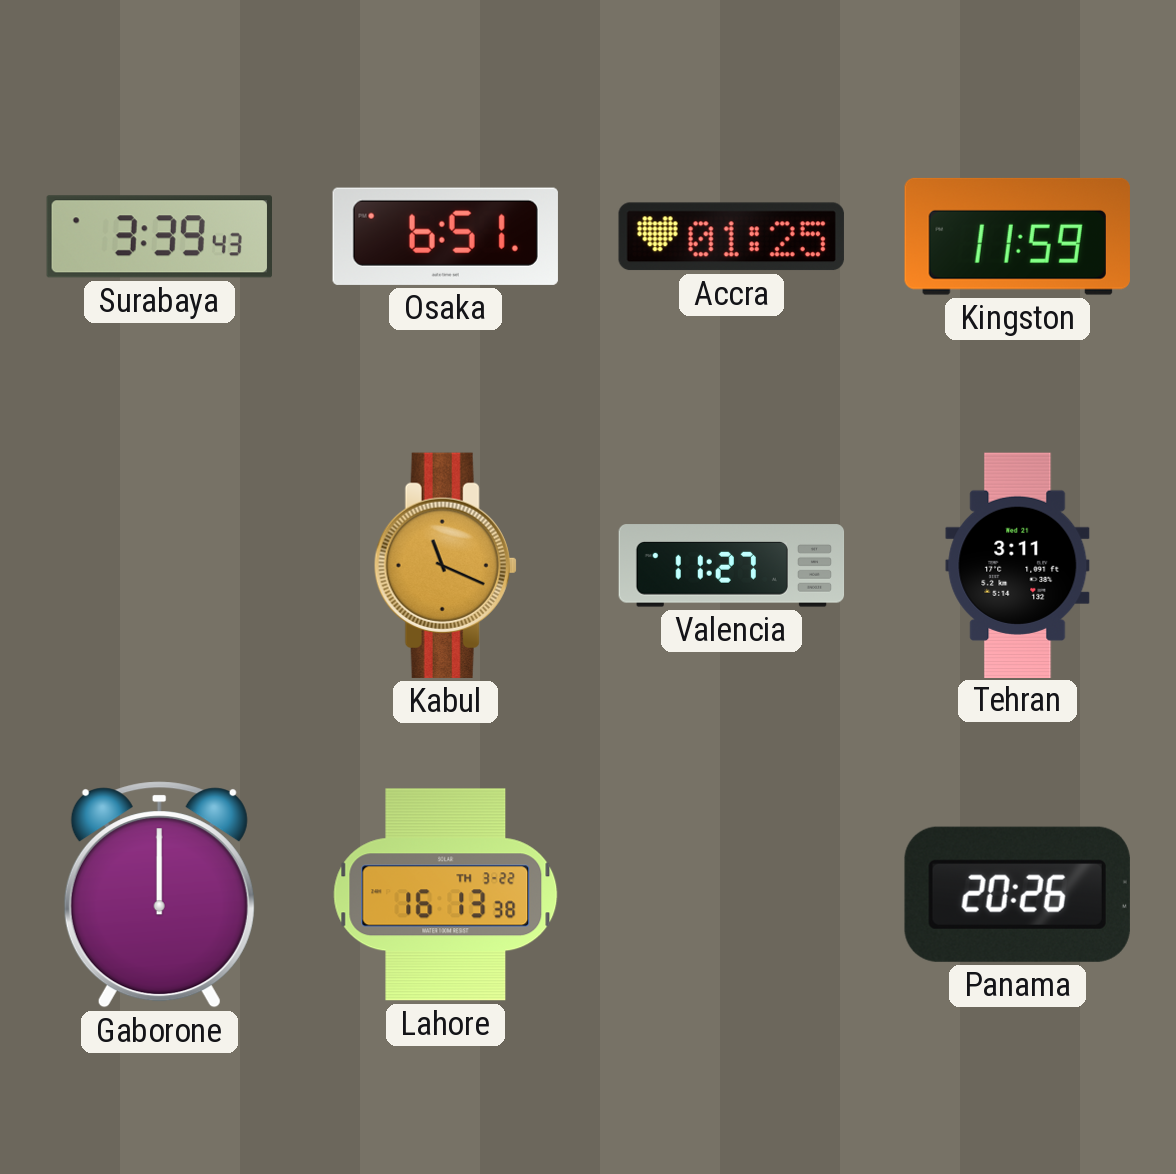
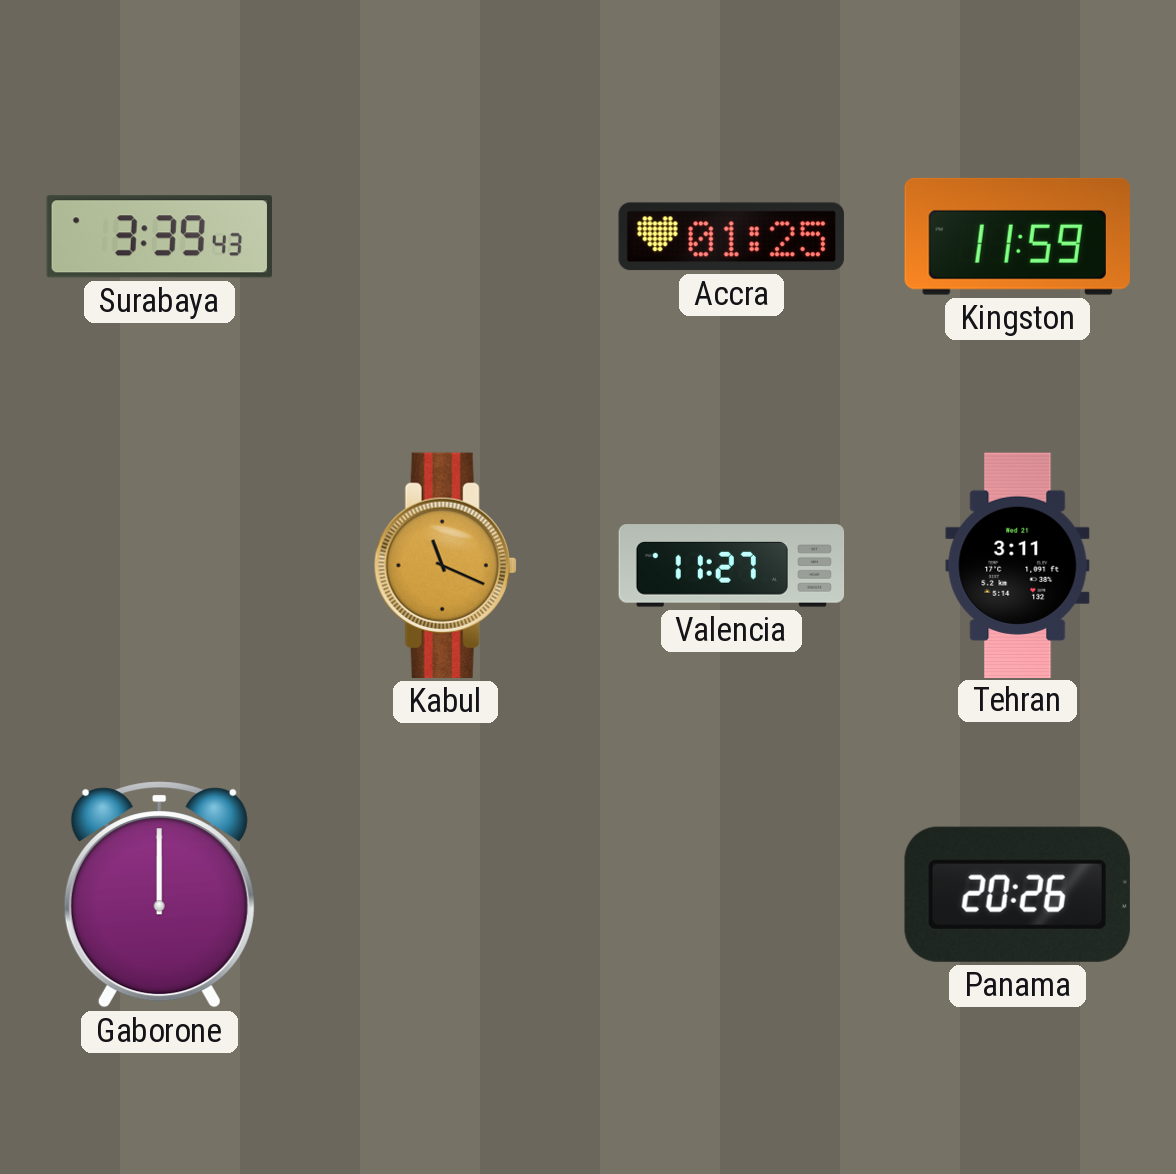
Osaka: 6:51 -> none
Lahore: 16:13 -> none
